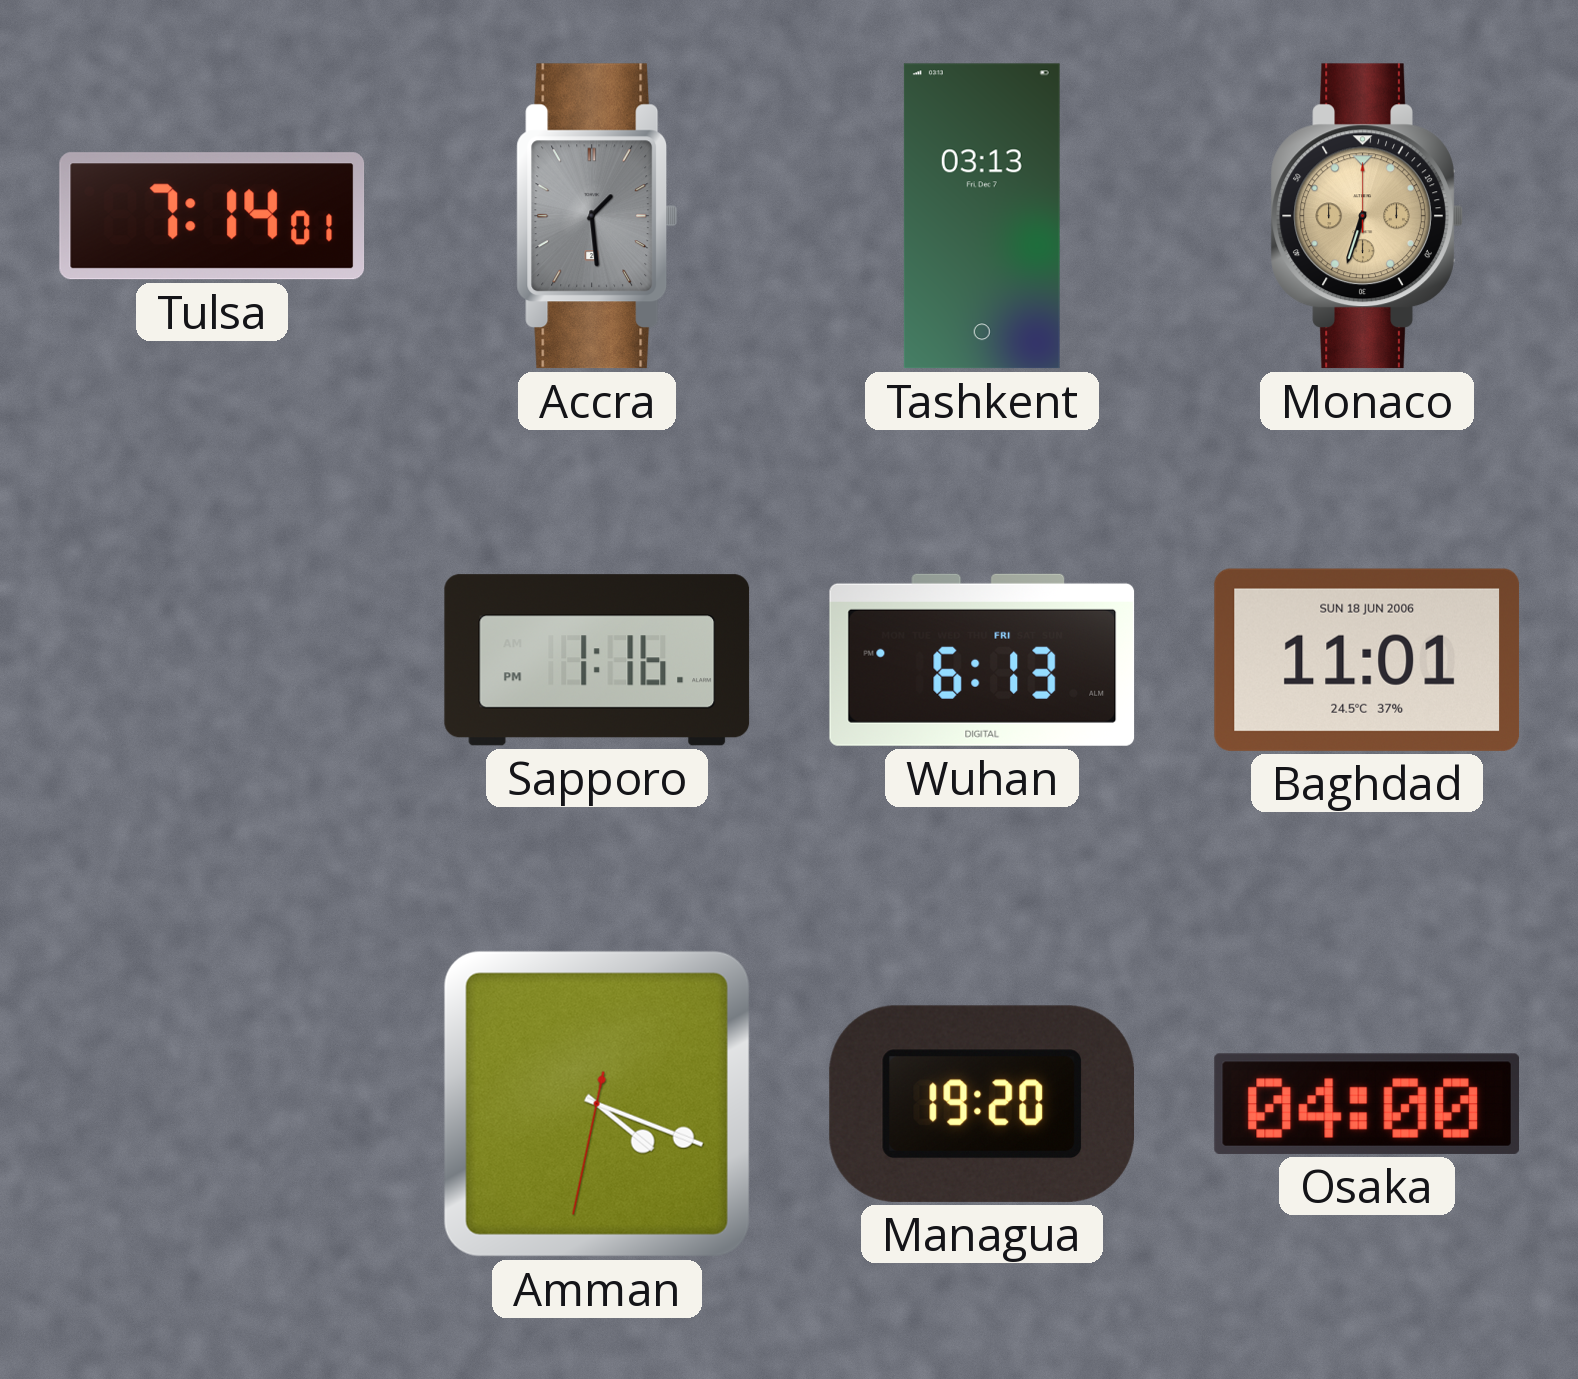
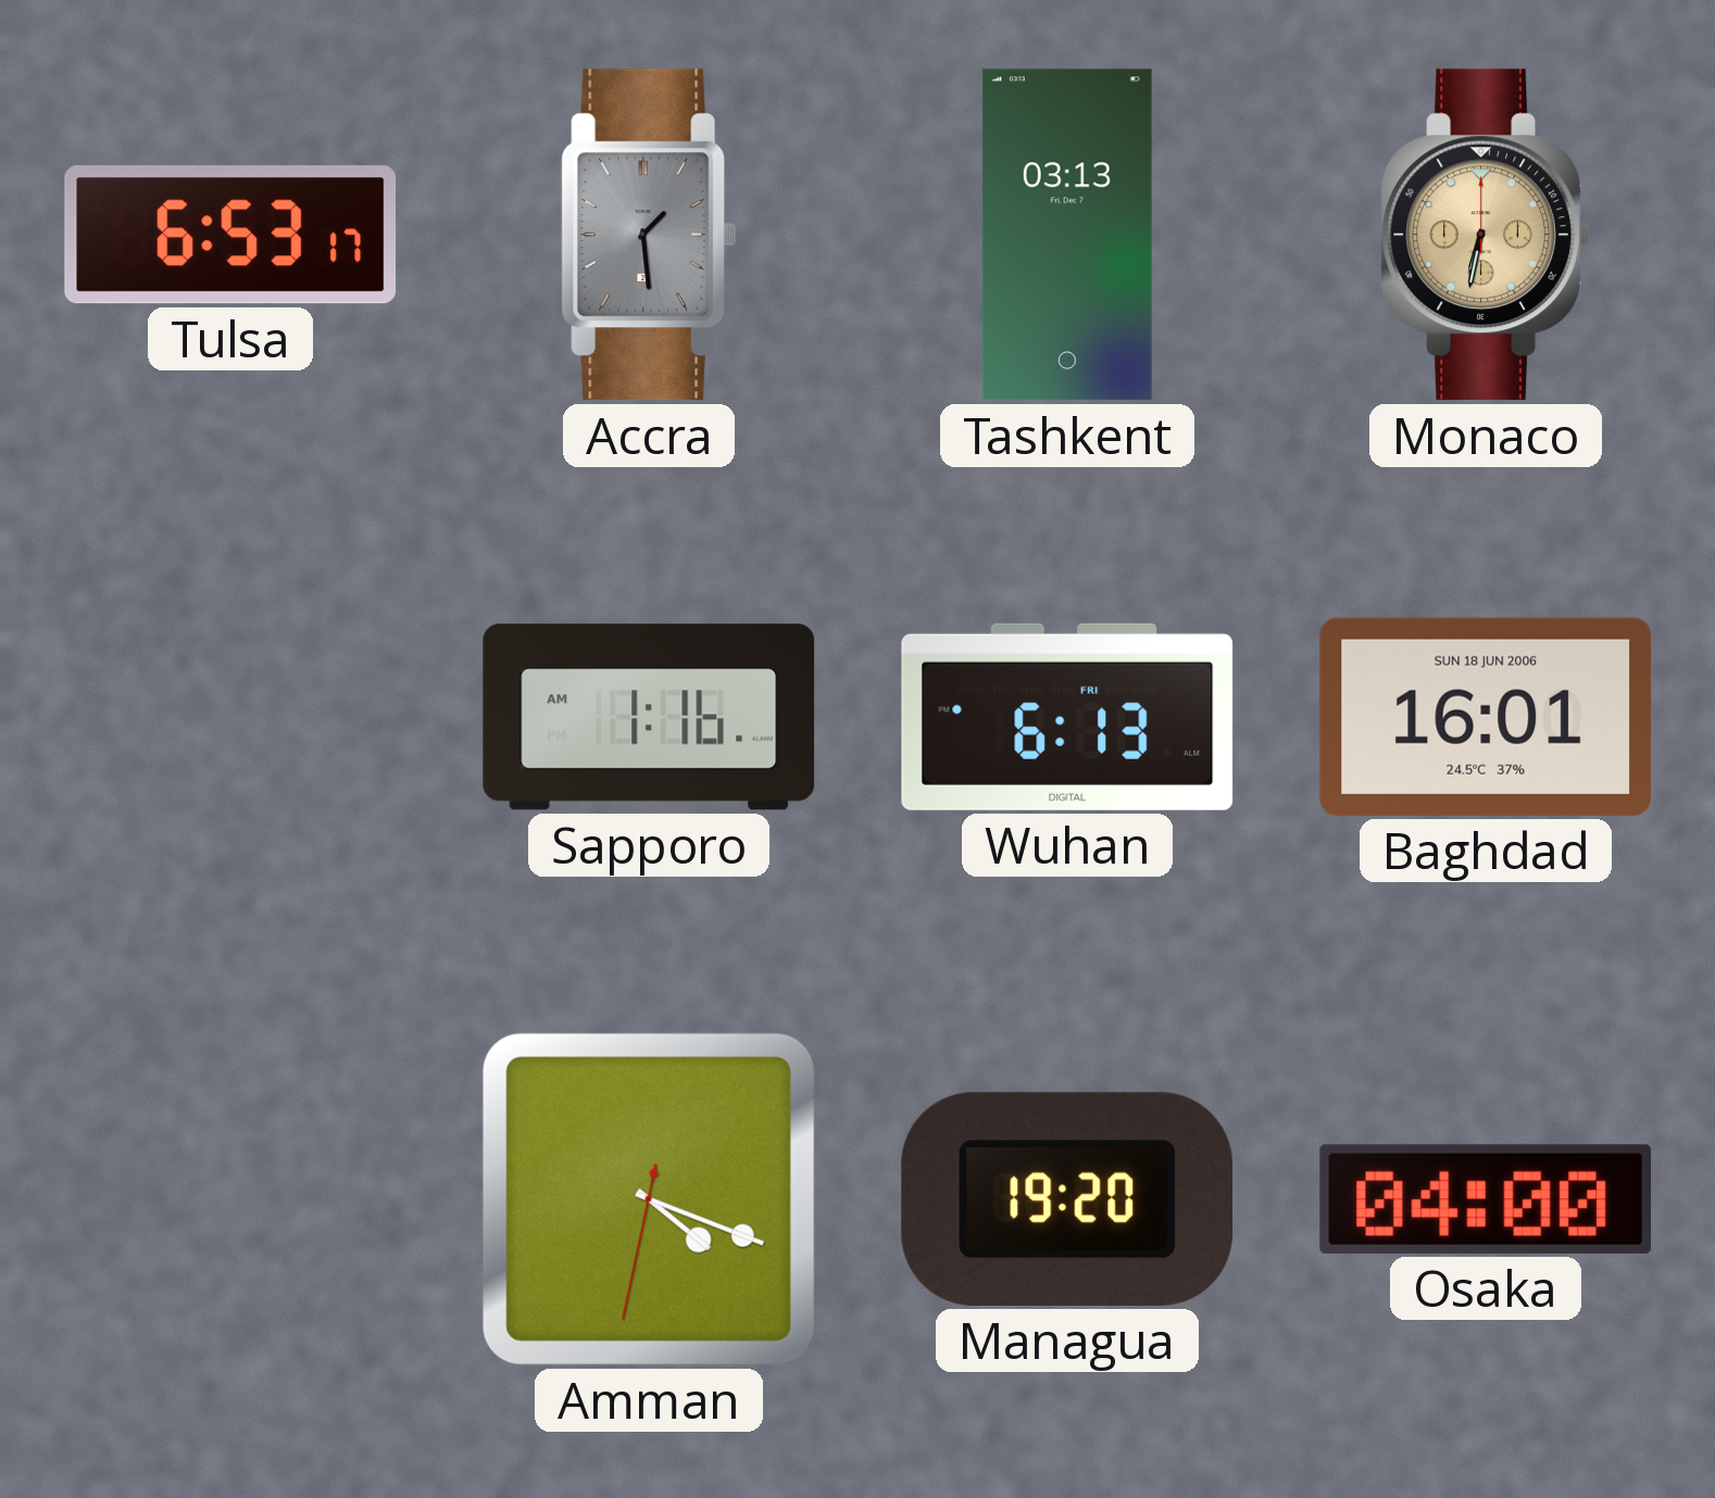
Tulsa: 7:14 -> 6:53
Monaco: 6:33 -> 6:32
Sapporo: 1:16 PM -> 1:16 AM
Baghdad: 11:01 -> 16:01
